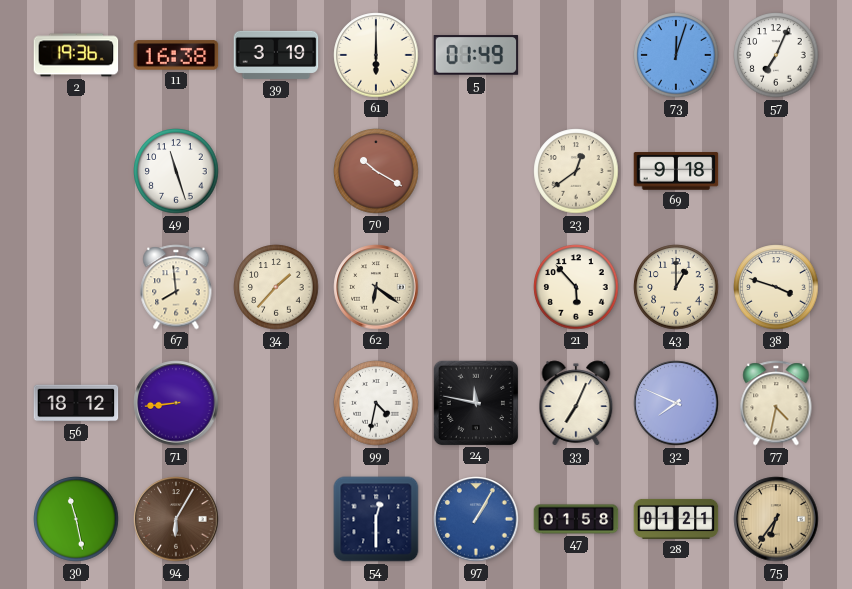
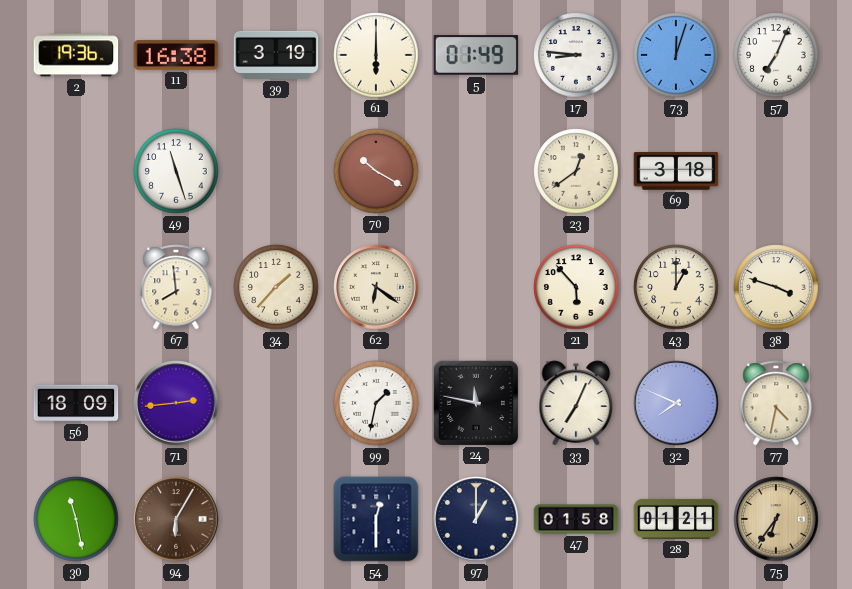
17: none -> 8:46
69: 9:18 -> 3:18
56: 18:12 -> 18:09
71: 8:44 -> 2:44
99: 4:32 -> 1:32
97: 1:05 -> 1:00
97 dial: blue -> navy
